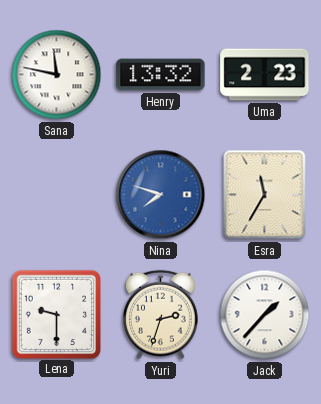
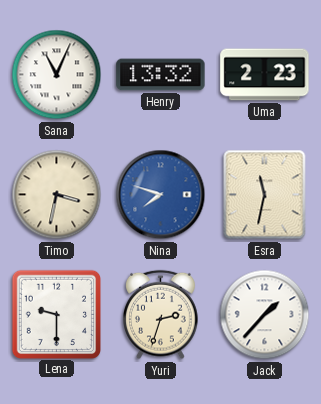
Sana: 11:47 -> 11:04
Timo: none -> 3:32
Esra: 11:35 -> 11:32
